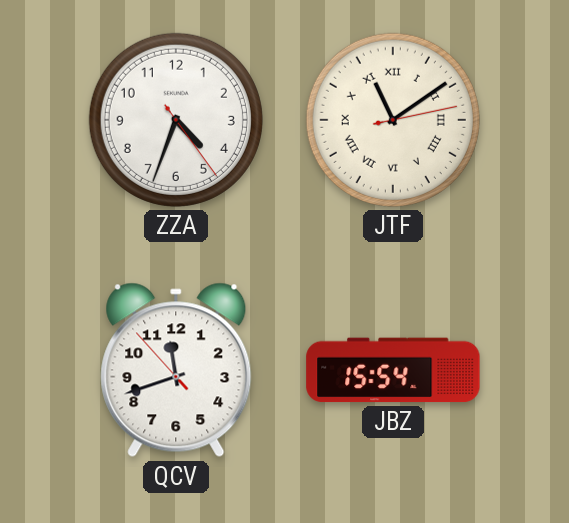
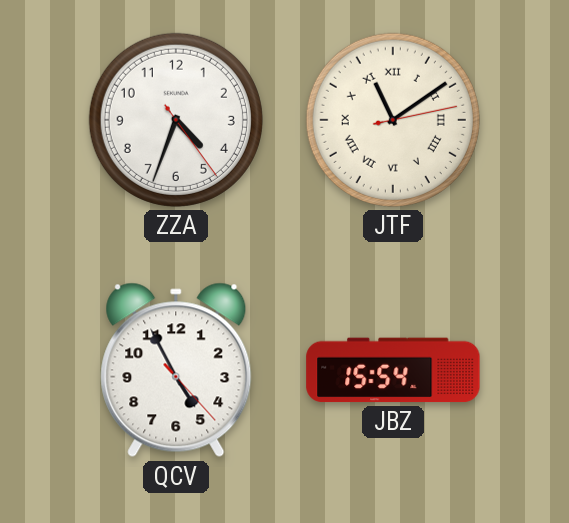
QCV: 11:41 -> 4:55
